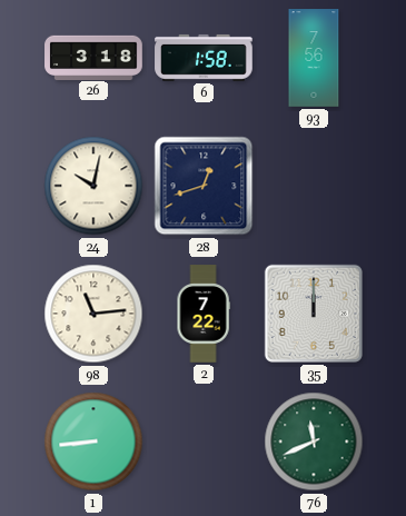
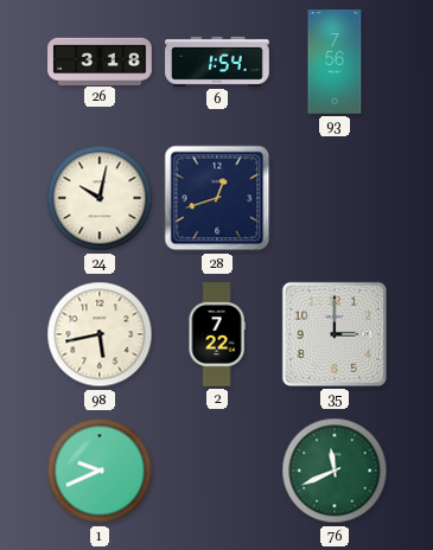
6: 1:58 -> 1:54
98: 11:14 -> 5:43
35: 12:00 -> 3:00
1: 8:44 -> 9:41
